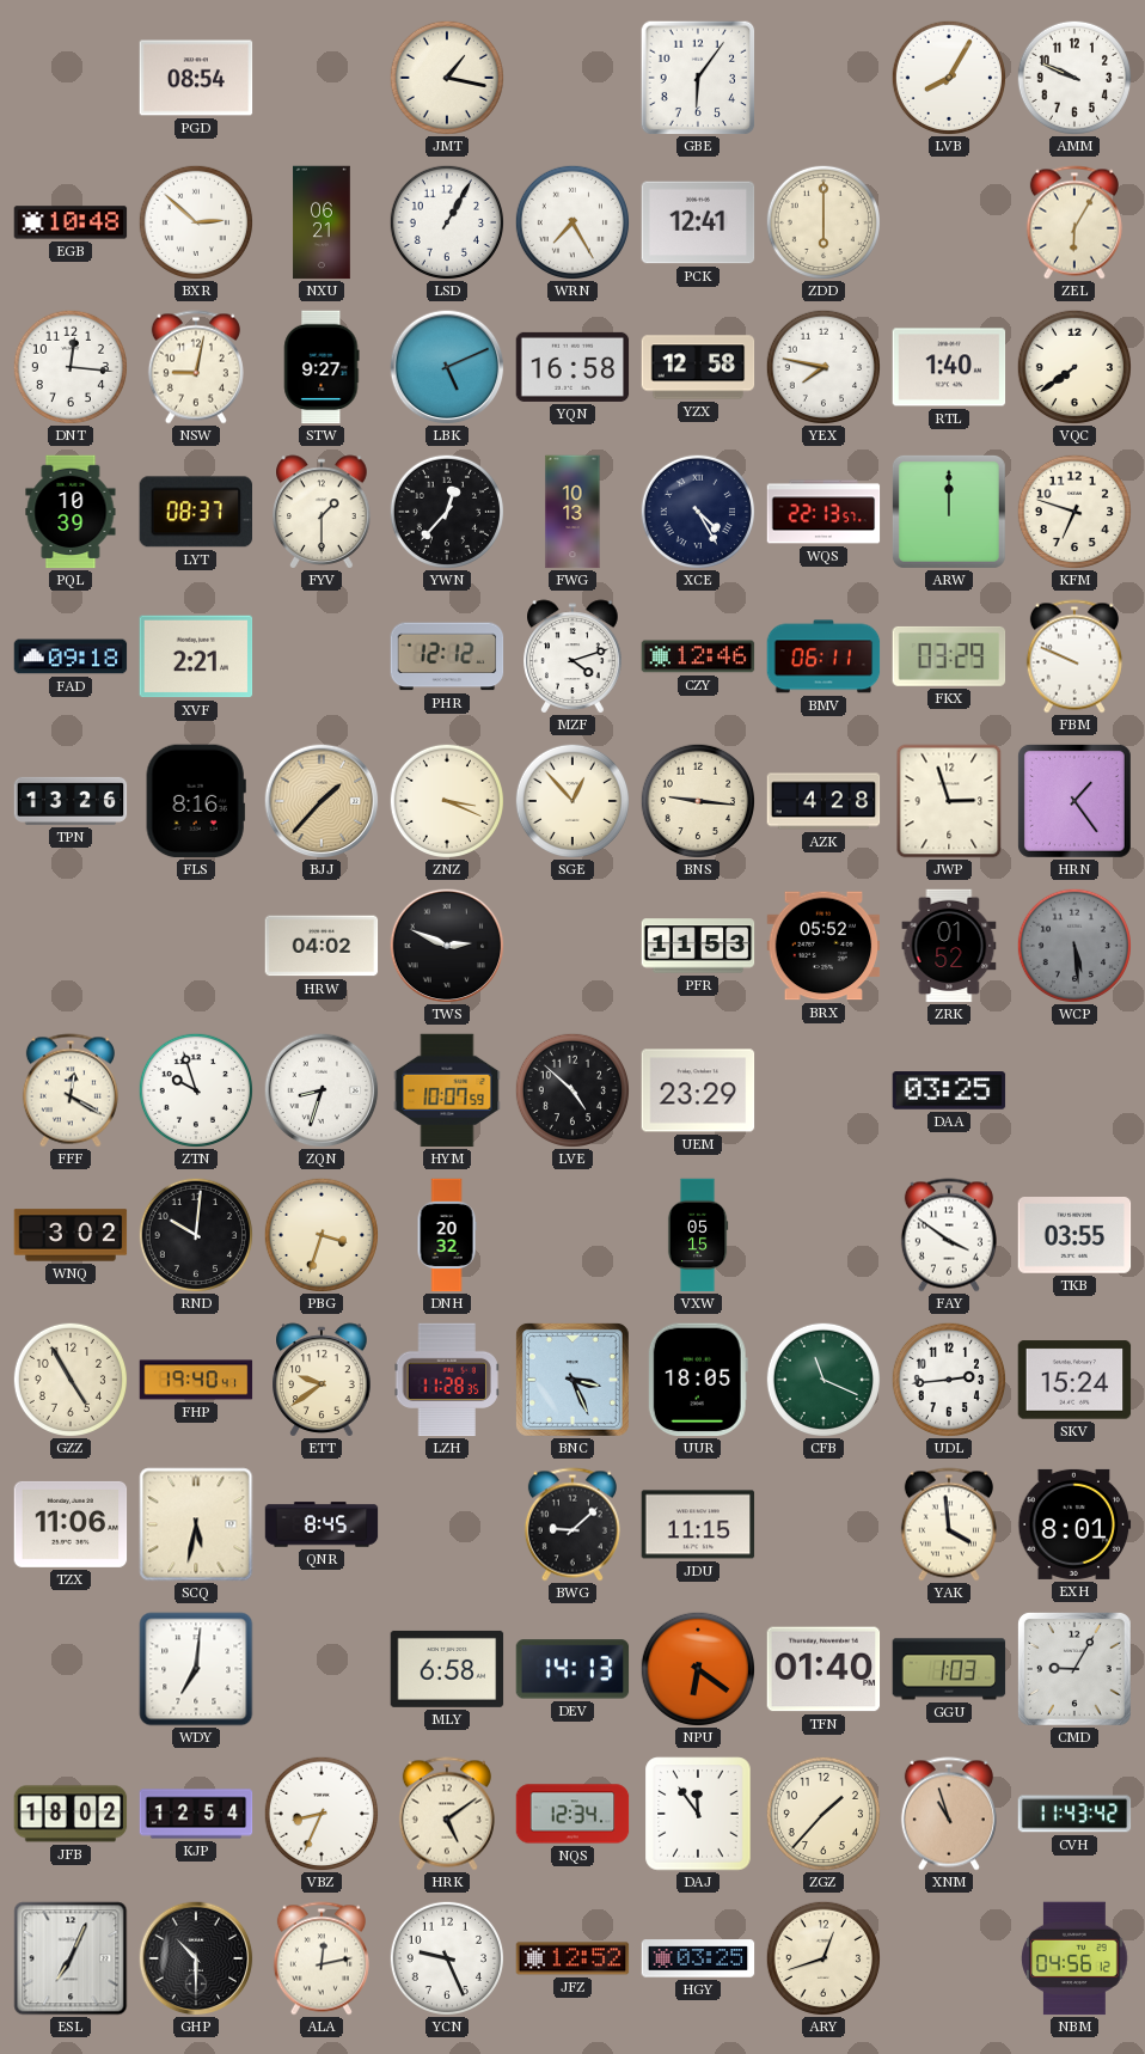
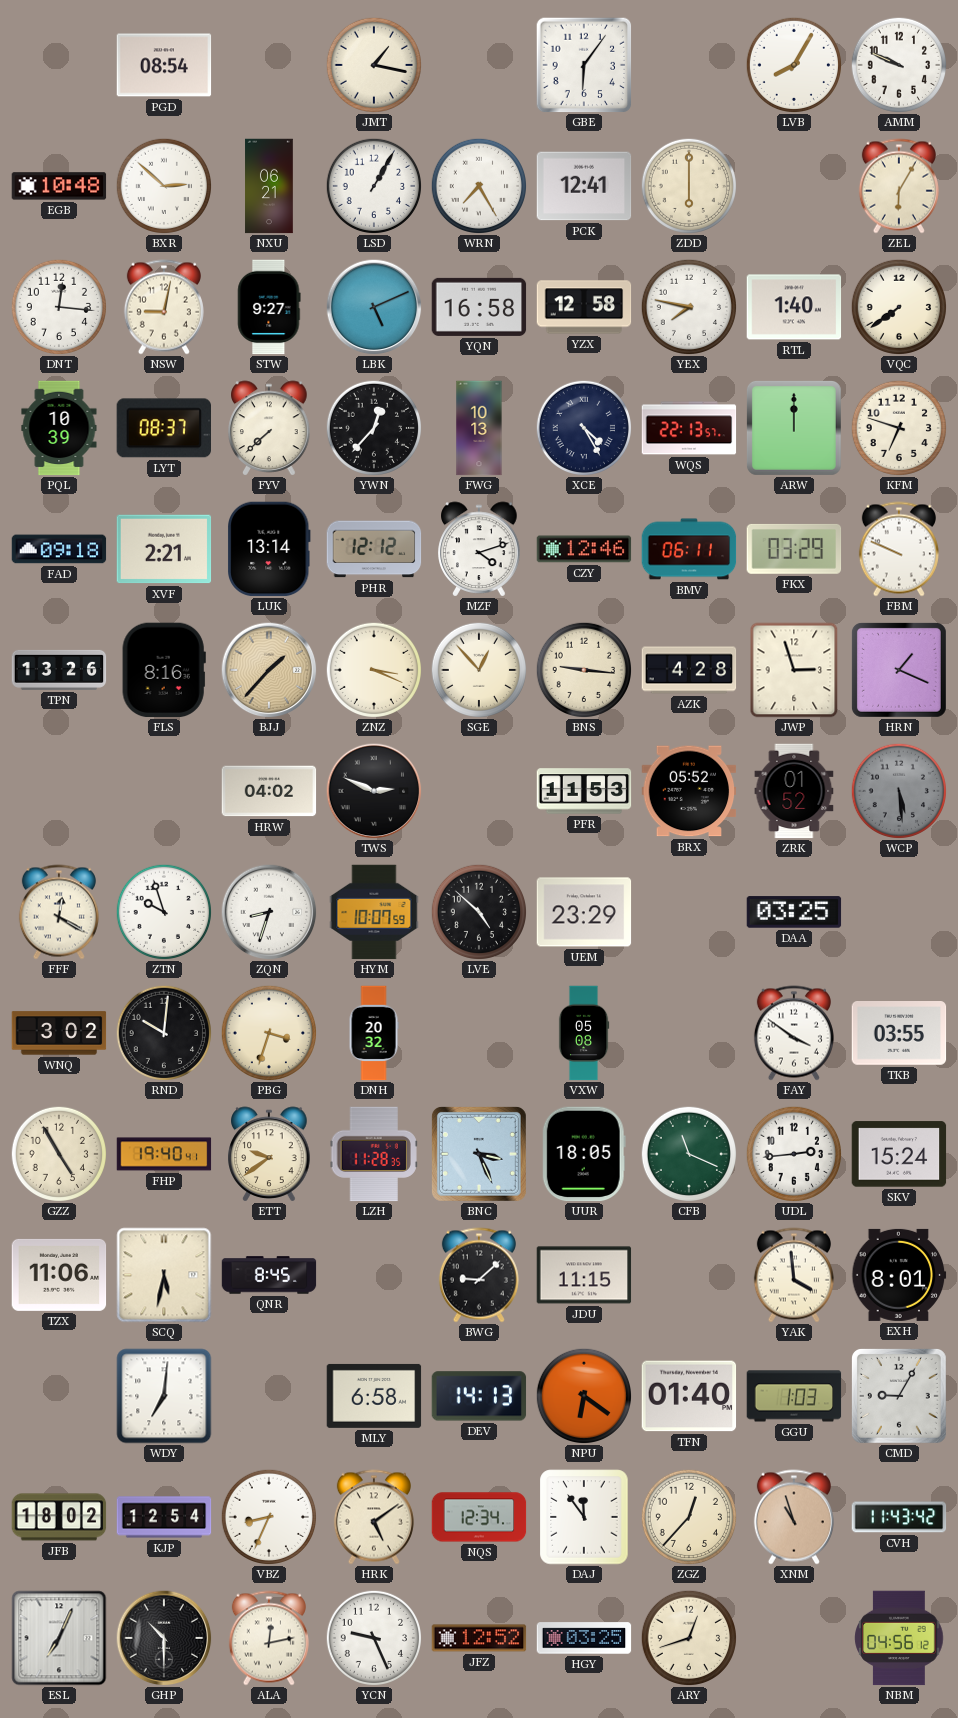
FYV: 1:30 -> 7:38
LUK: none -> 13:14
HRN: 1:24 -> 1:19
VXW: 05:15 -> 05:08
ZGZ: 1:37 -> 12:37
